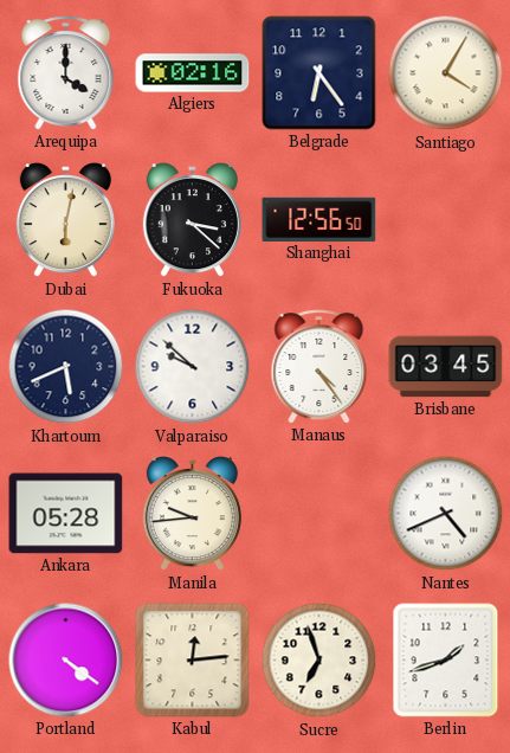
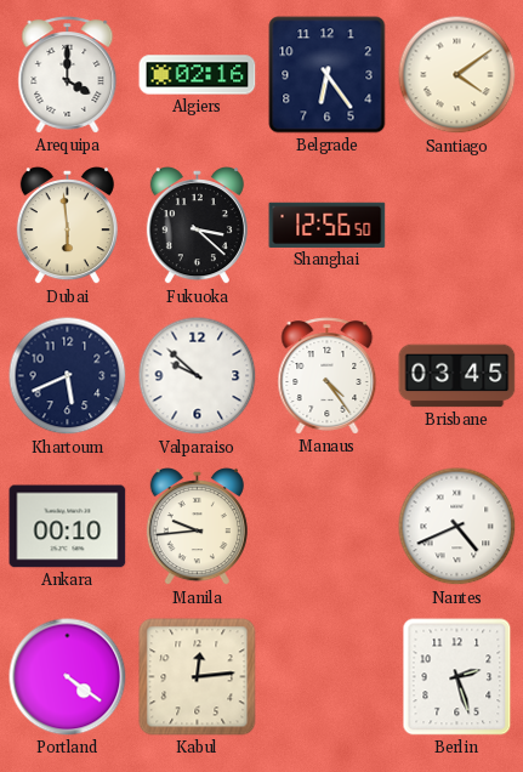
Santiago: 4:05 -> 4:09
Dubai: 6:02 -> 5:59
Ankara: 05:28 -> 00:10
Sucre: 6:57 -> none
Berlin: 1:42 -> 2:27
